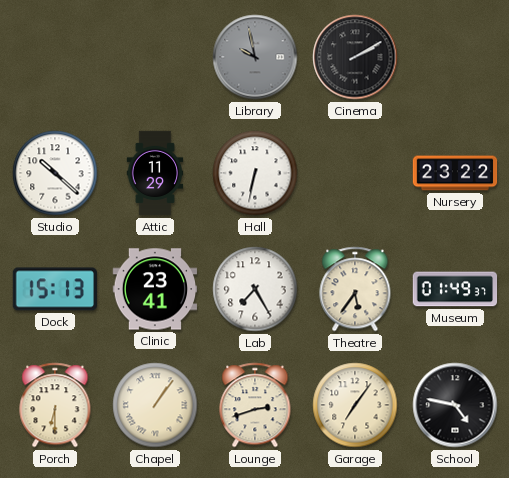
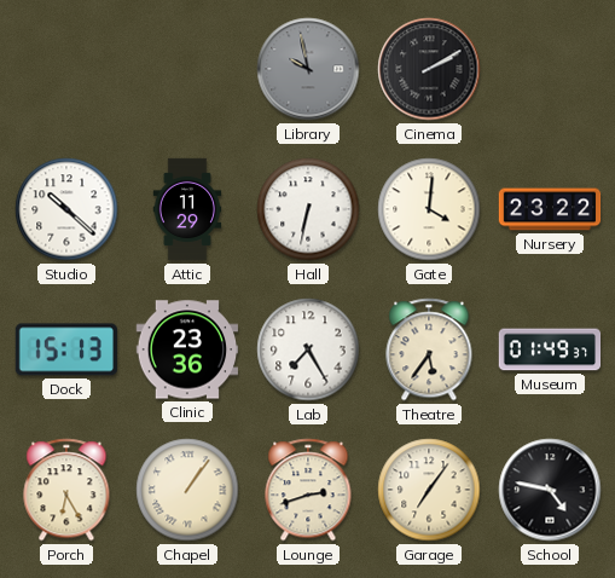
Gate: none -> 4:01
Clinic: 23:41 -> 23:36
Porch: 6:30 -> 6:25
